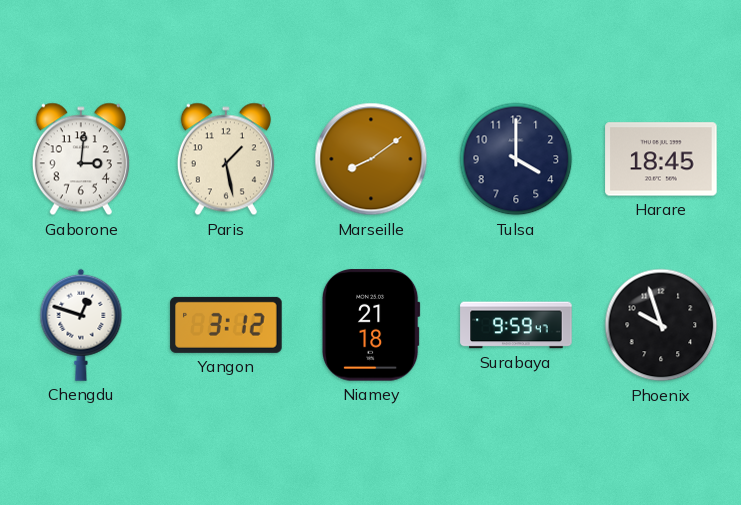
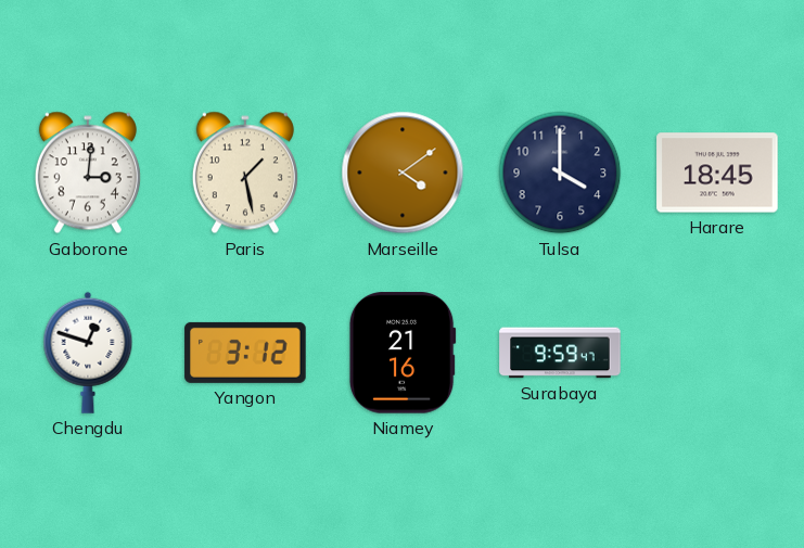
Marseille: 8:09 -> 4:09
Niamey: 21:18 -> 21:16
Phoenix: 9:57 -> none
